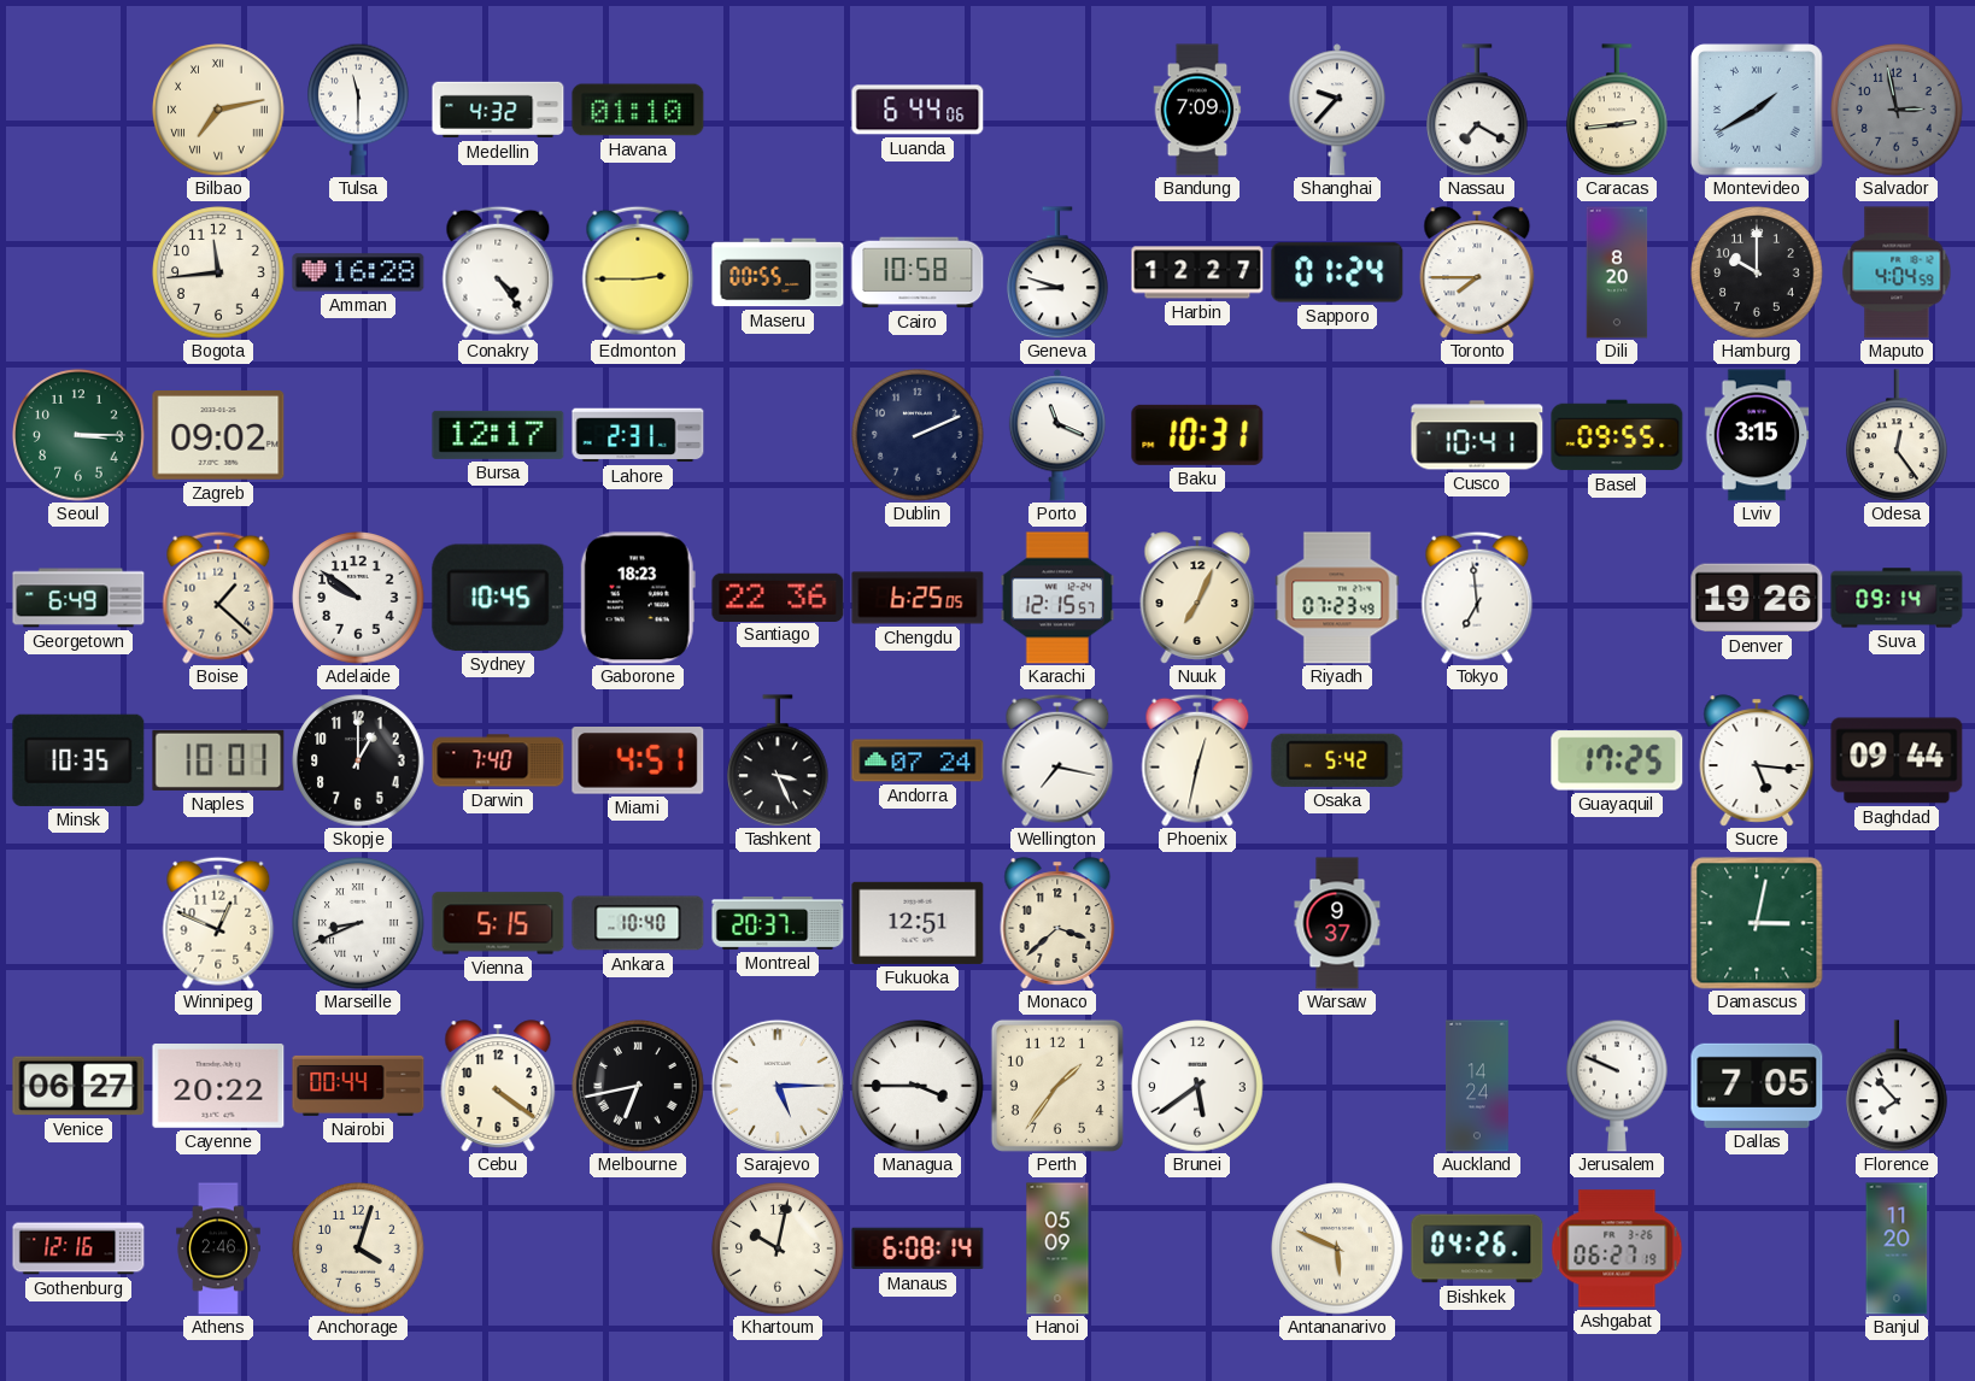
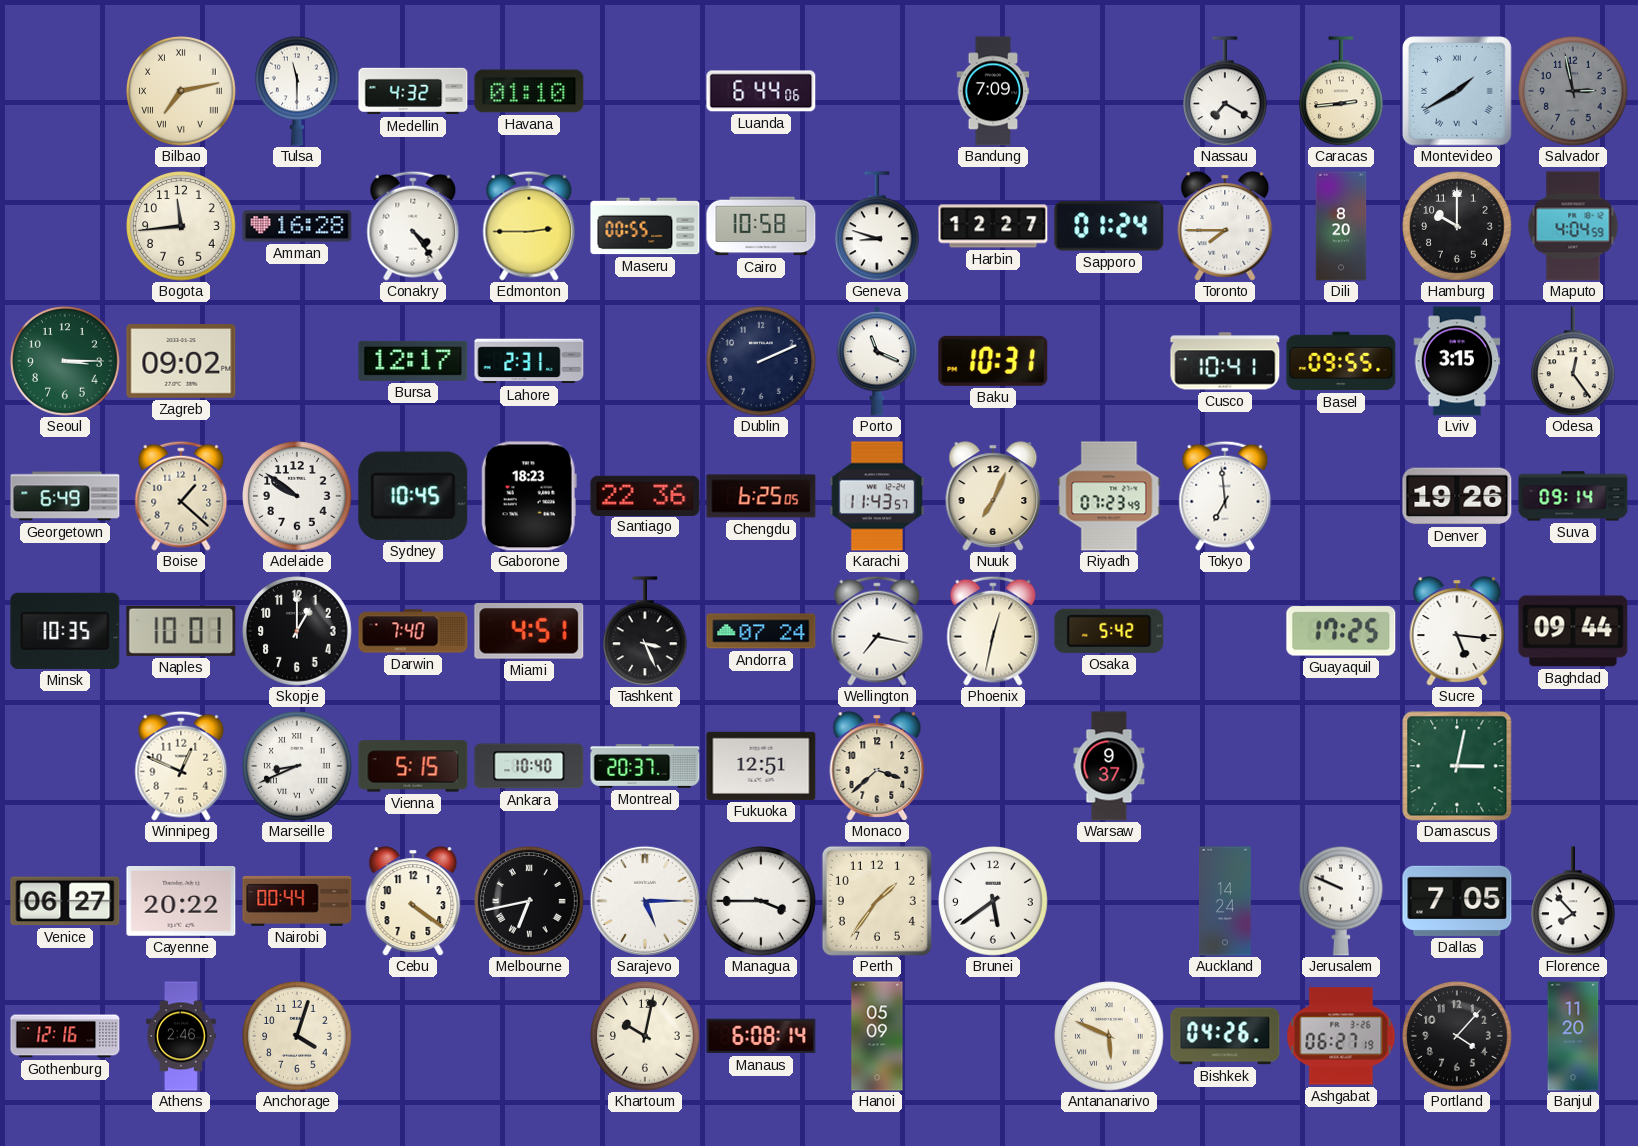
Shanghai: 9:37 -> none
Karachi: 12:15 -> 11:43
Portland: none -> 4:07
